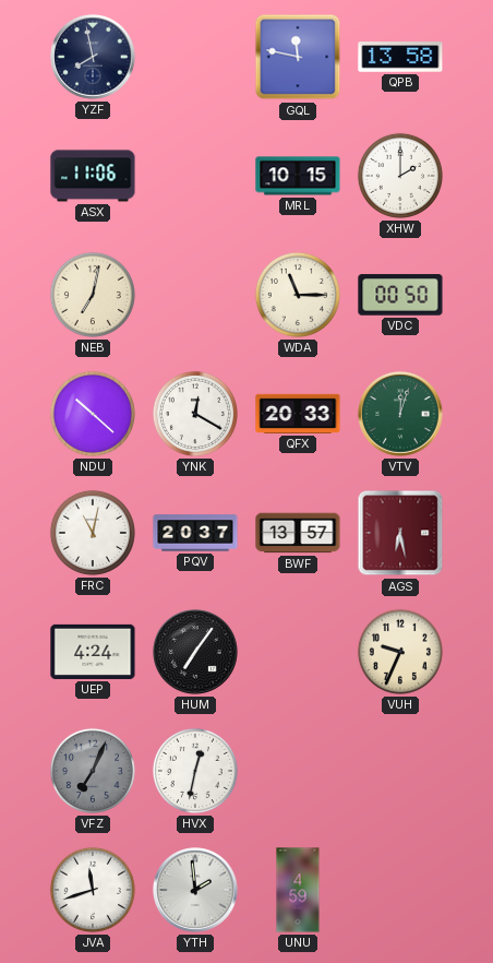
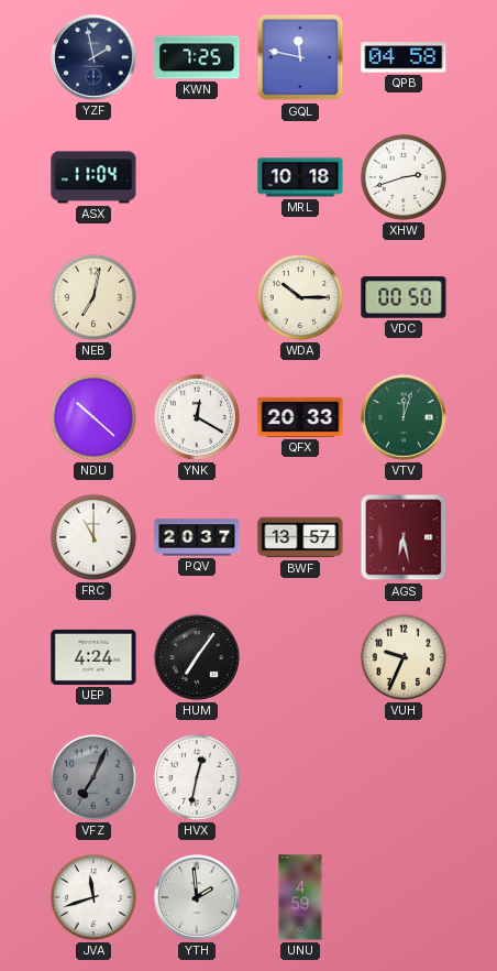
YZF: 7:58 -> 1:58
KWN: none -> 7:25
QPB: 13:58 -> 04:58
ASX: 11:06 -> 11:04
MRL: 10:15 -> 10:18
XHW: 2:00 -> 2:42
WDA: 11:15 -> 10:15
FRC: 11:02 -> 11:00
